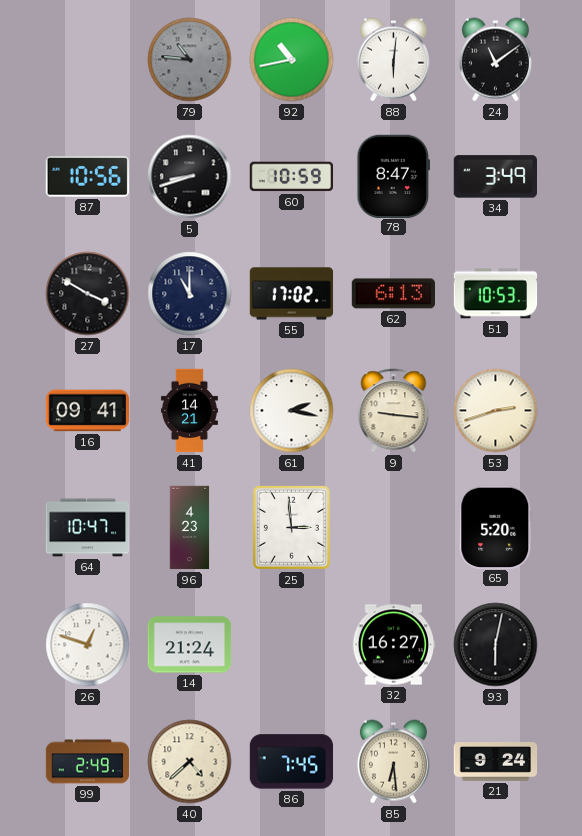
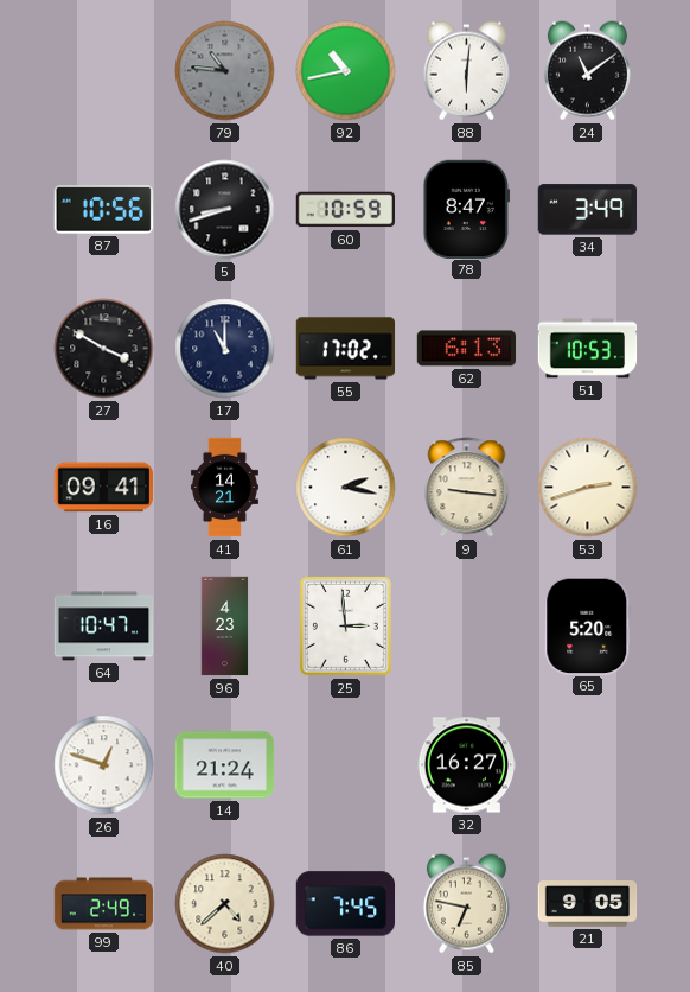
93: 6:02 -> none
85: 6:29 -> 6:47
21: 9:24 -> 9:05
